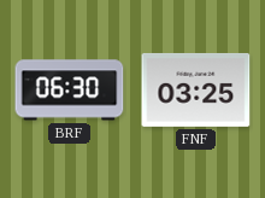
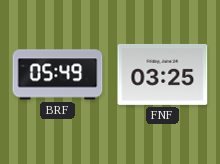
BRF: 06:30 -> 05:49
